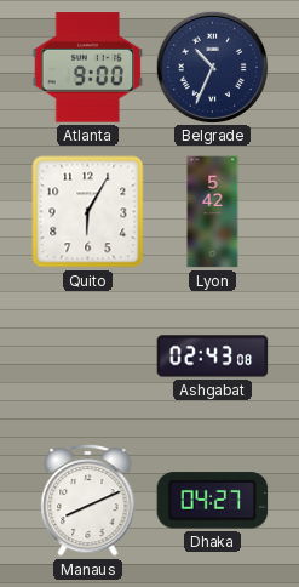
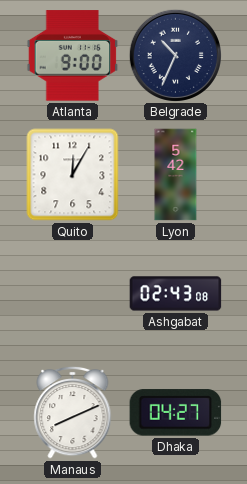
Quito: 6:05 -> 12:05
